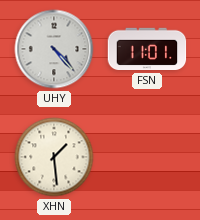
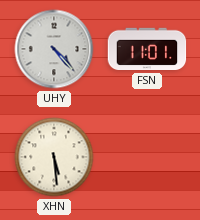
XHN: 1:29 -> 5:29
